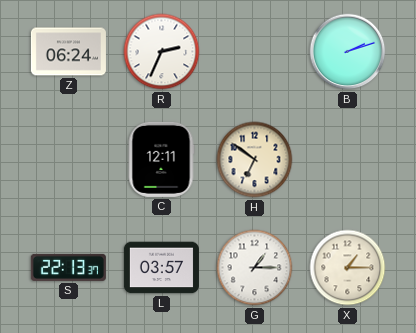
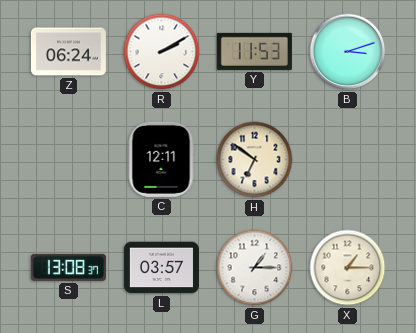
R: 2:34 -> 2:10
Y: none -> 11:53
B: 2:12 -> 3:12
S: 22:13 -> 13:08
